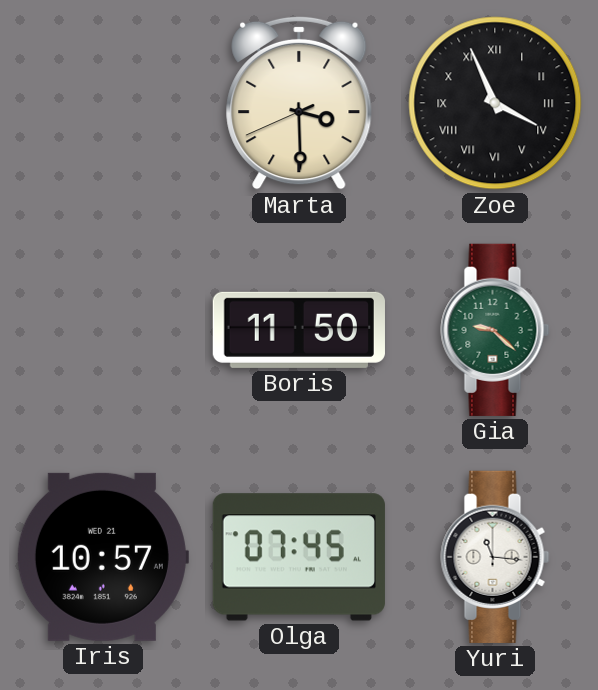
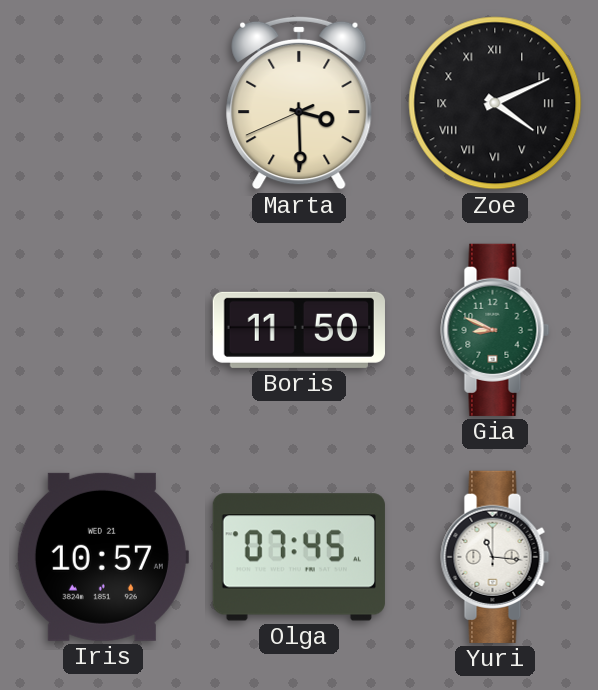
Zoe: 3:56 -> 4:11
Gia: 9:22 -> 8:49
